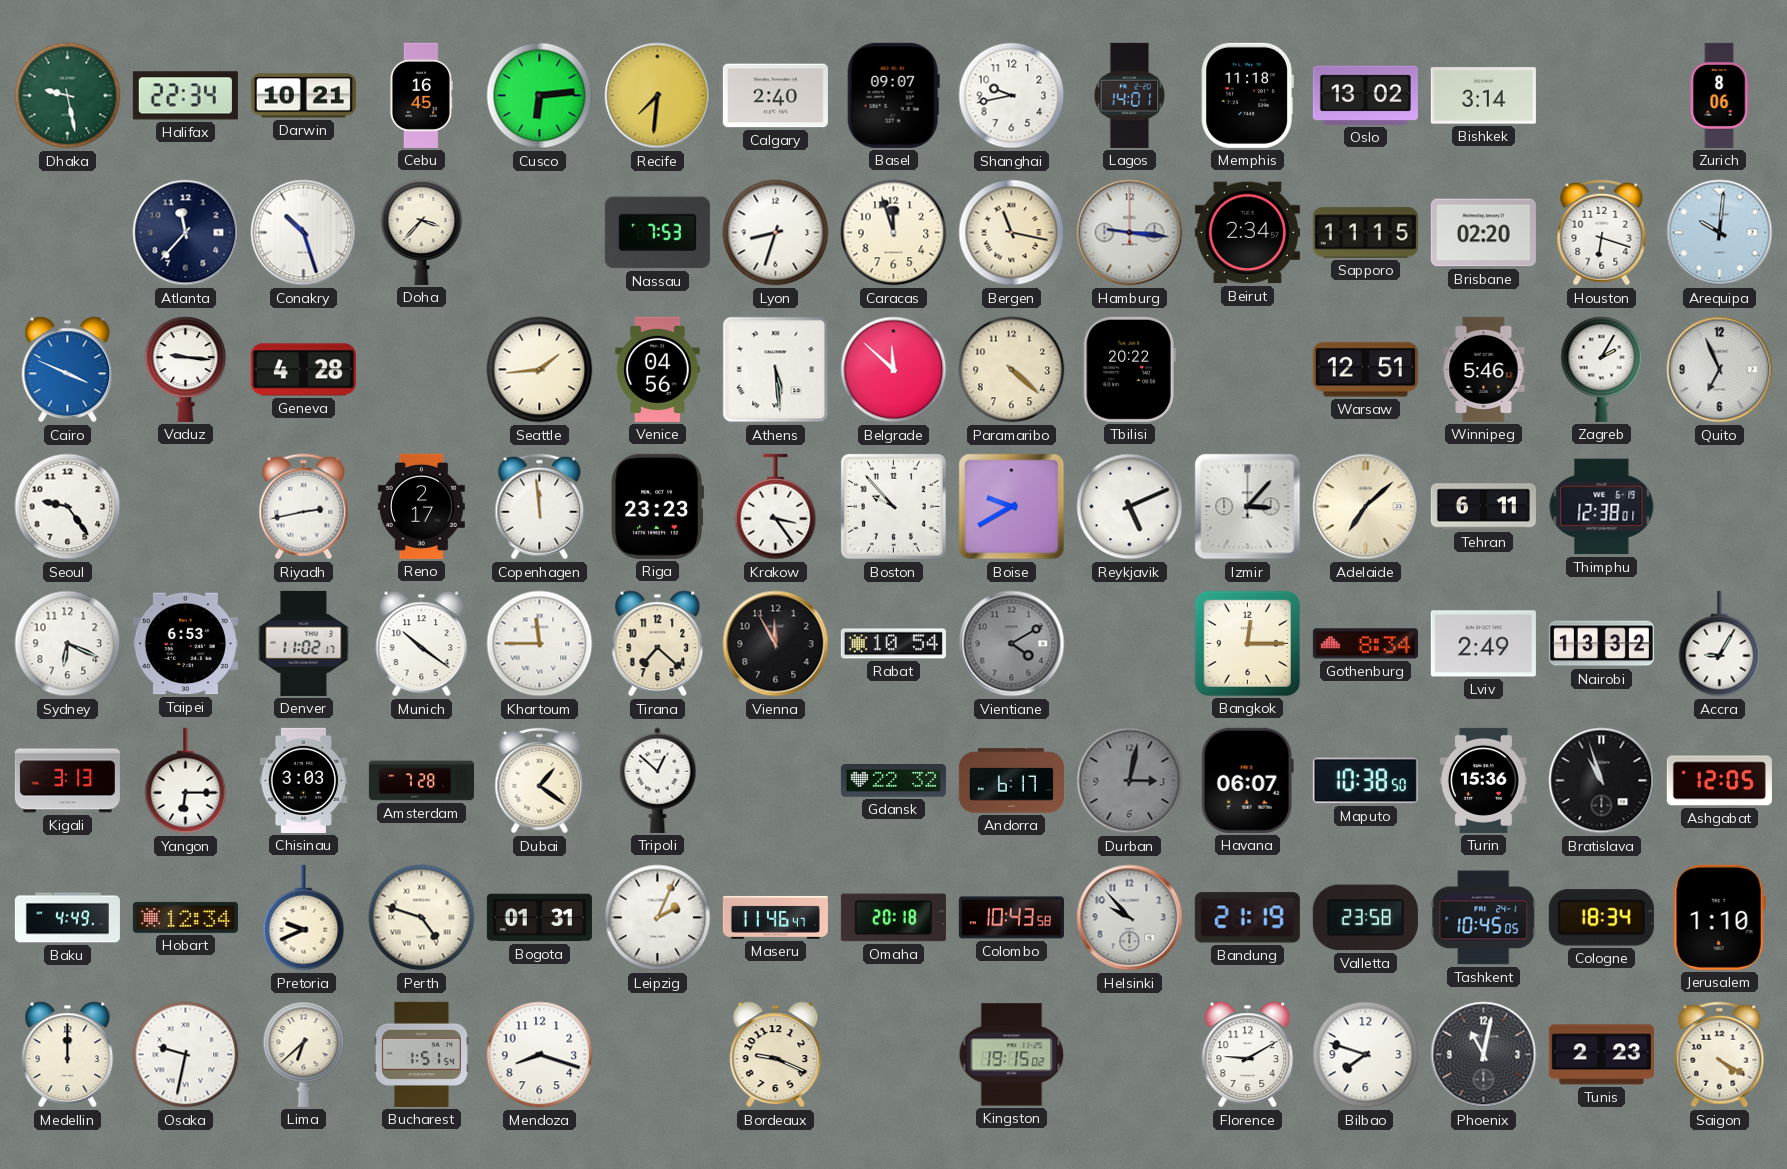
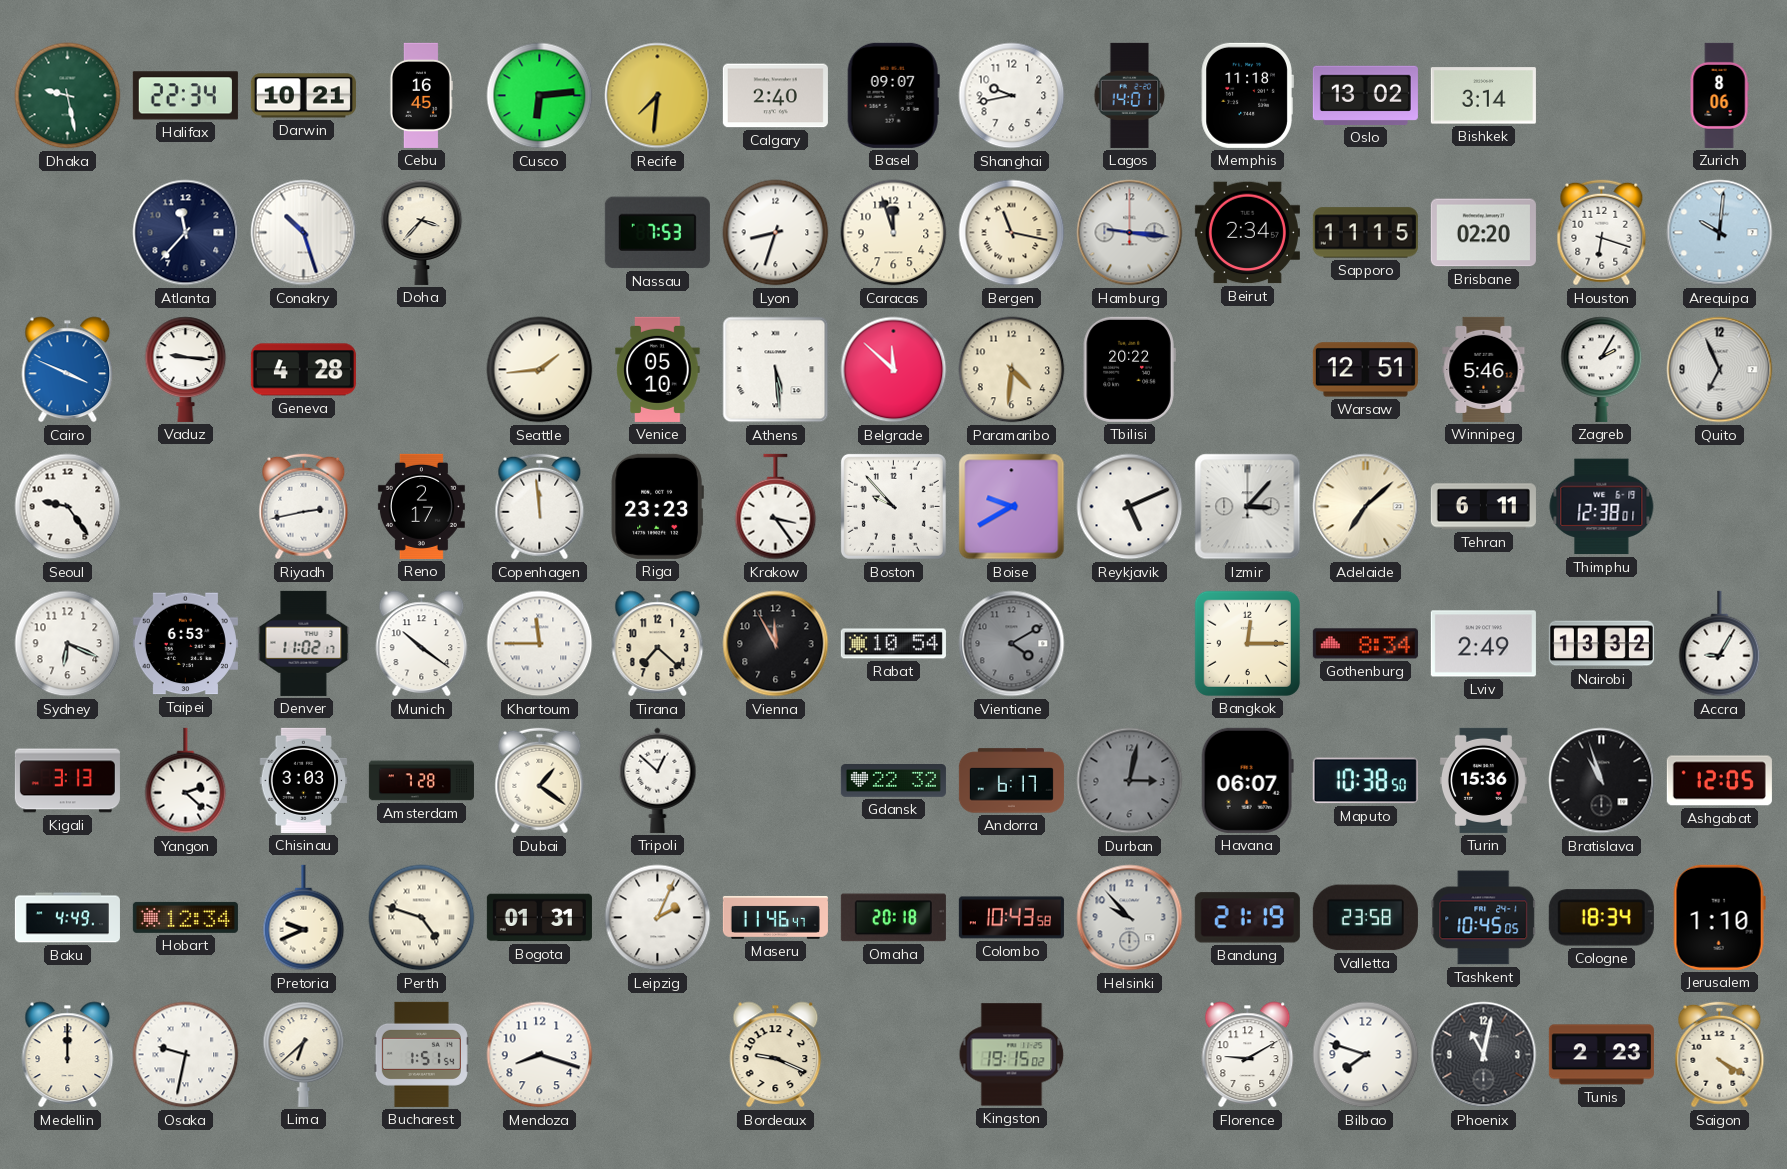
Venice: 04:56 -> 05:10
Paramaribo: 4:22 -> 4:31
Yangon: 6:15 -> 2:22
